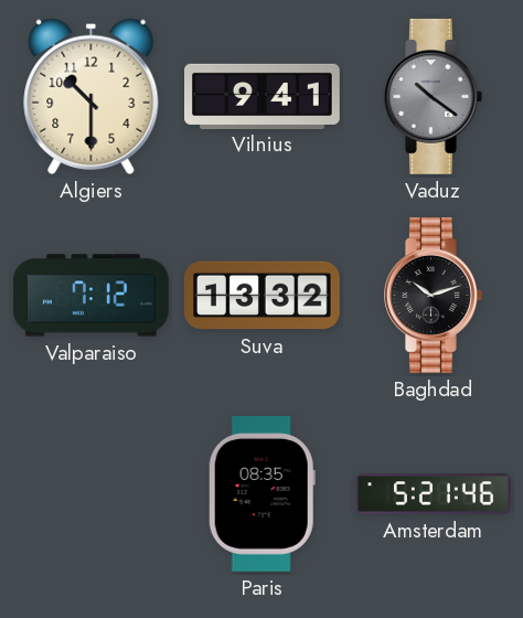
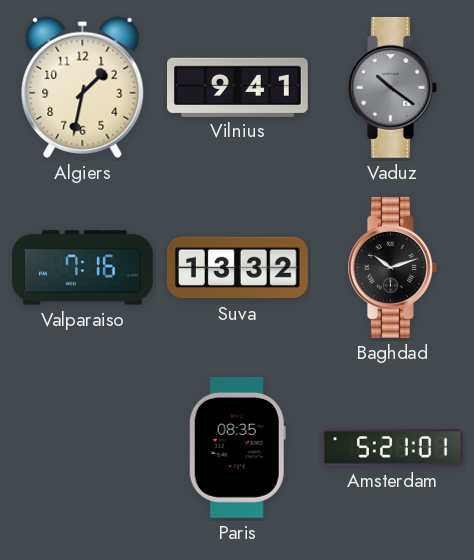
Algiers: 10:30 -> 1:32
Valparaiso: 7:12 -> 7:16
Amsterdam: 5:21:46 -> 5:21:01
